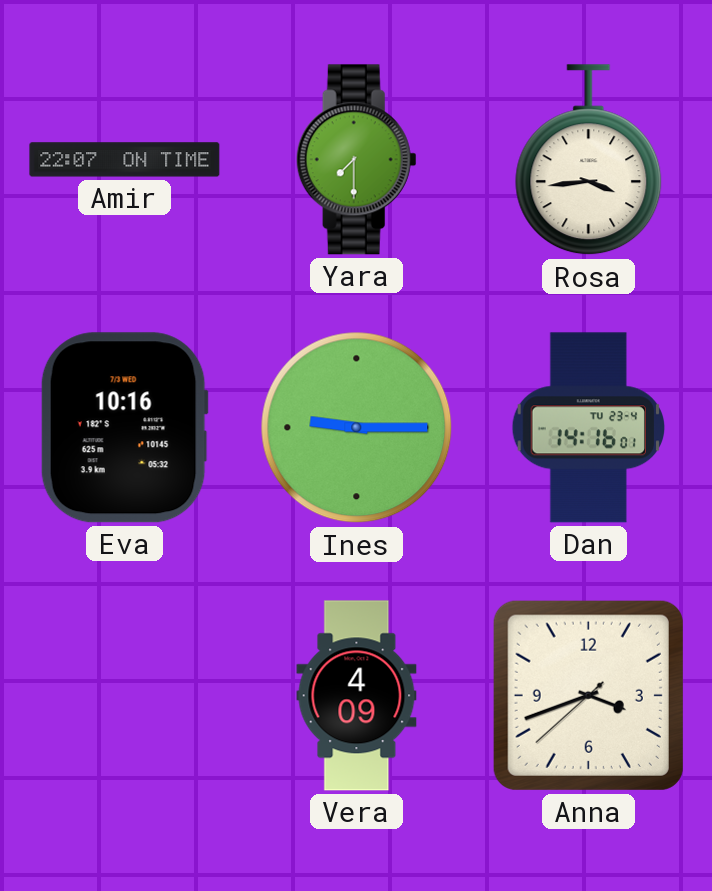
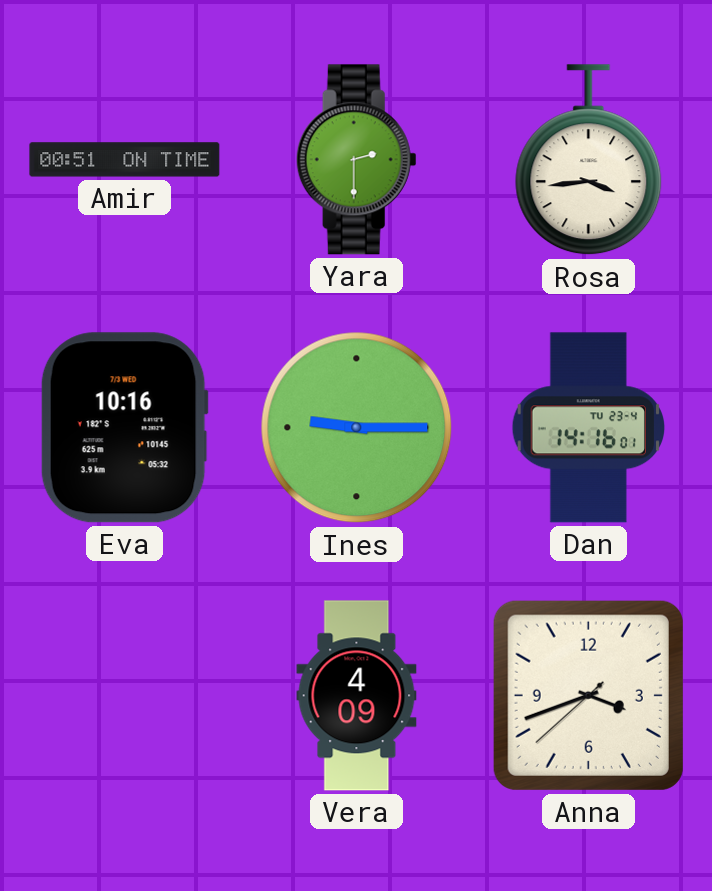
Amir: 22:07 -> 00:51
Yara: 7:30 -> 2:30
